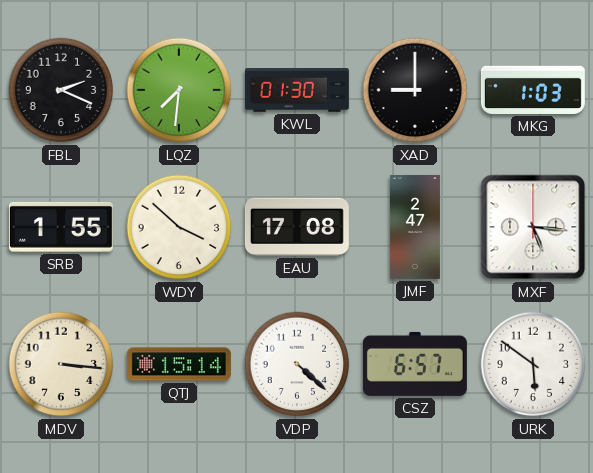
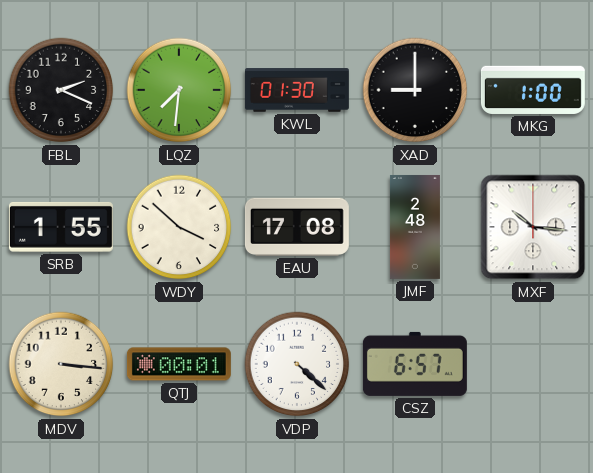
MKG: 1:03 -> 1:00
JMF: 2:47 -> 2:48
MXF: 5:16 -> 10:16
QTJ: 15:14 -> 00:01
URK: 5:51 -> none
